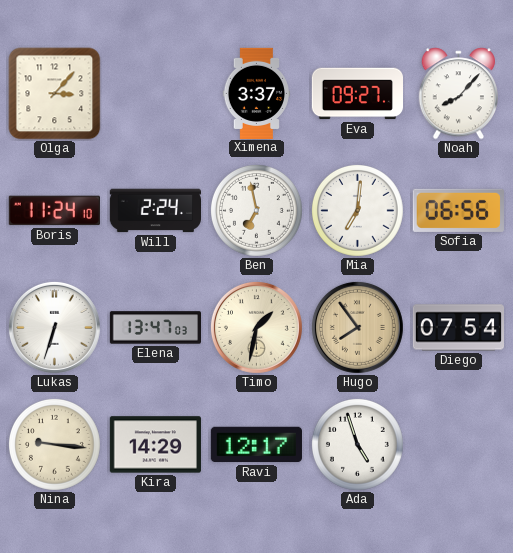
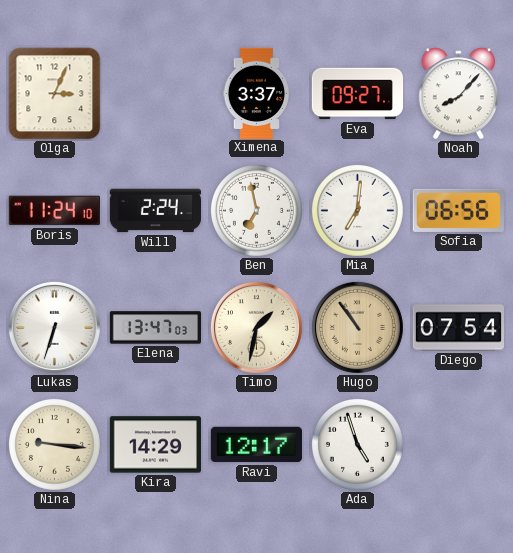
Olga: 3:07 -> 3:04
Hugo: 7:54 -> 10:54
